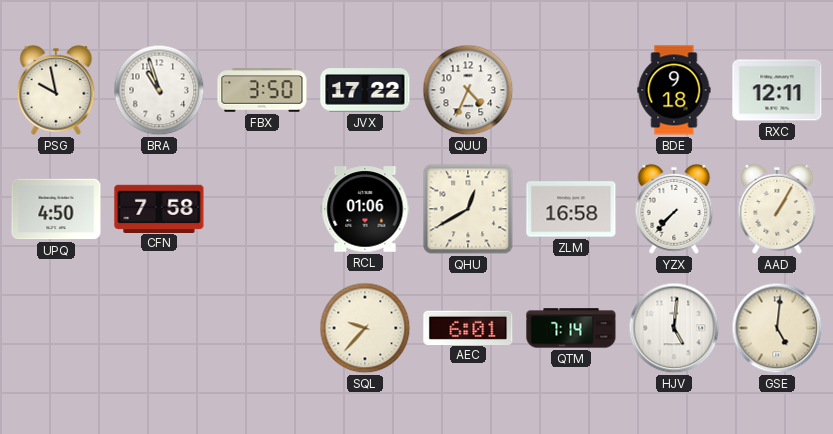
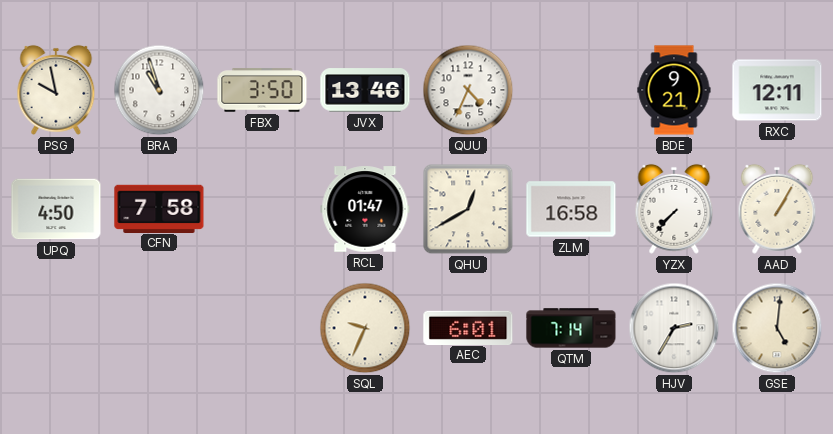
JVX: 17:22 -> 13:46
BDE: 9:18 -> 9:21
RCL: 01:06 -> 01:47
SQL: 9:37 -> 9:34
HJV: 5:01 -> 2:35
